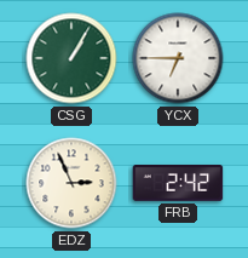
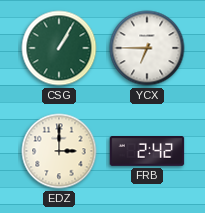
EDZ: 2:56 -> 3:00
